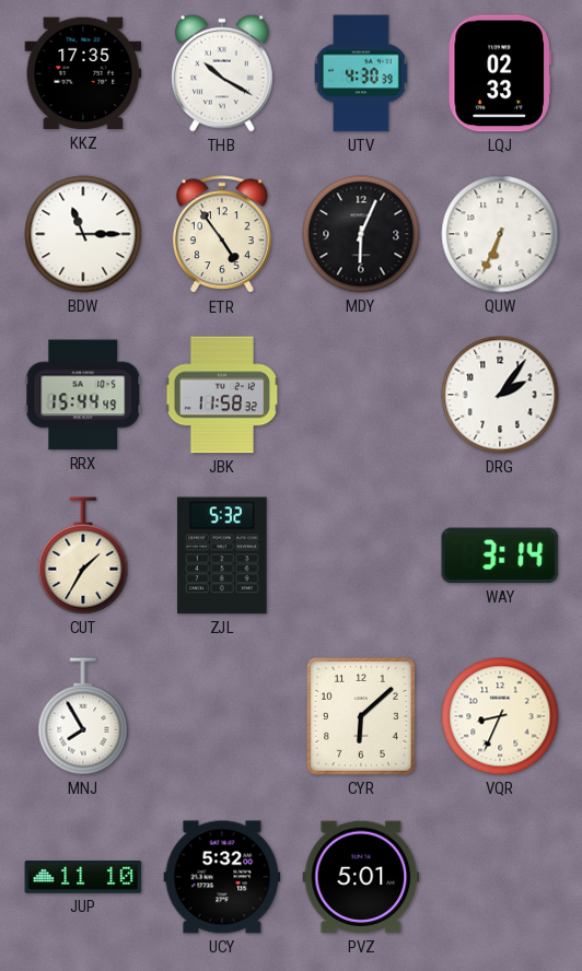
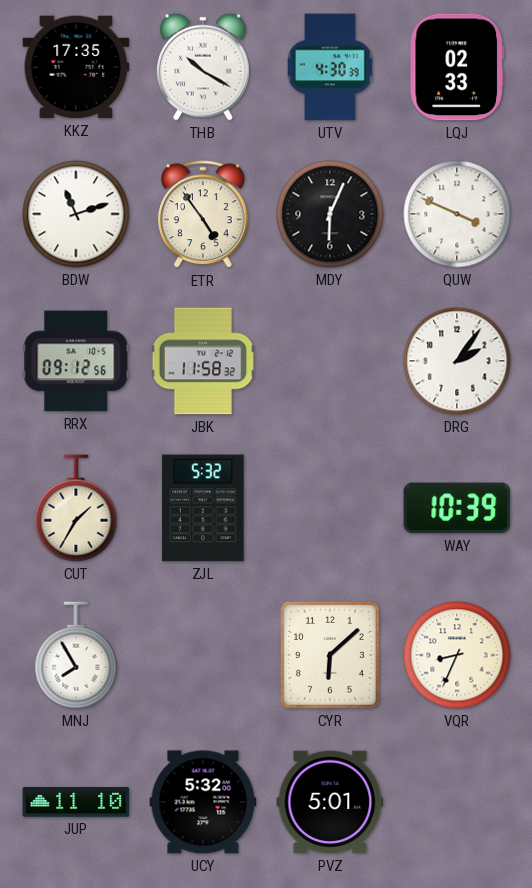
BDW: 11:15 -> 11:12
QUW: 6:34 -> 3:49
RRX: 15:44 -> 09:12
WAY: 3:14 -> 10:39
